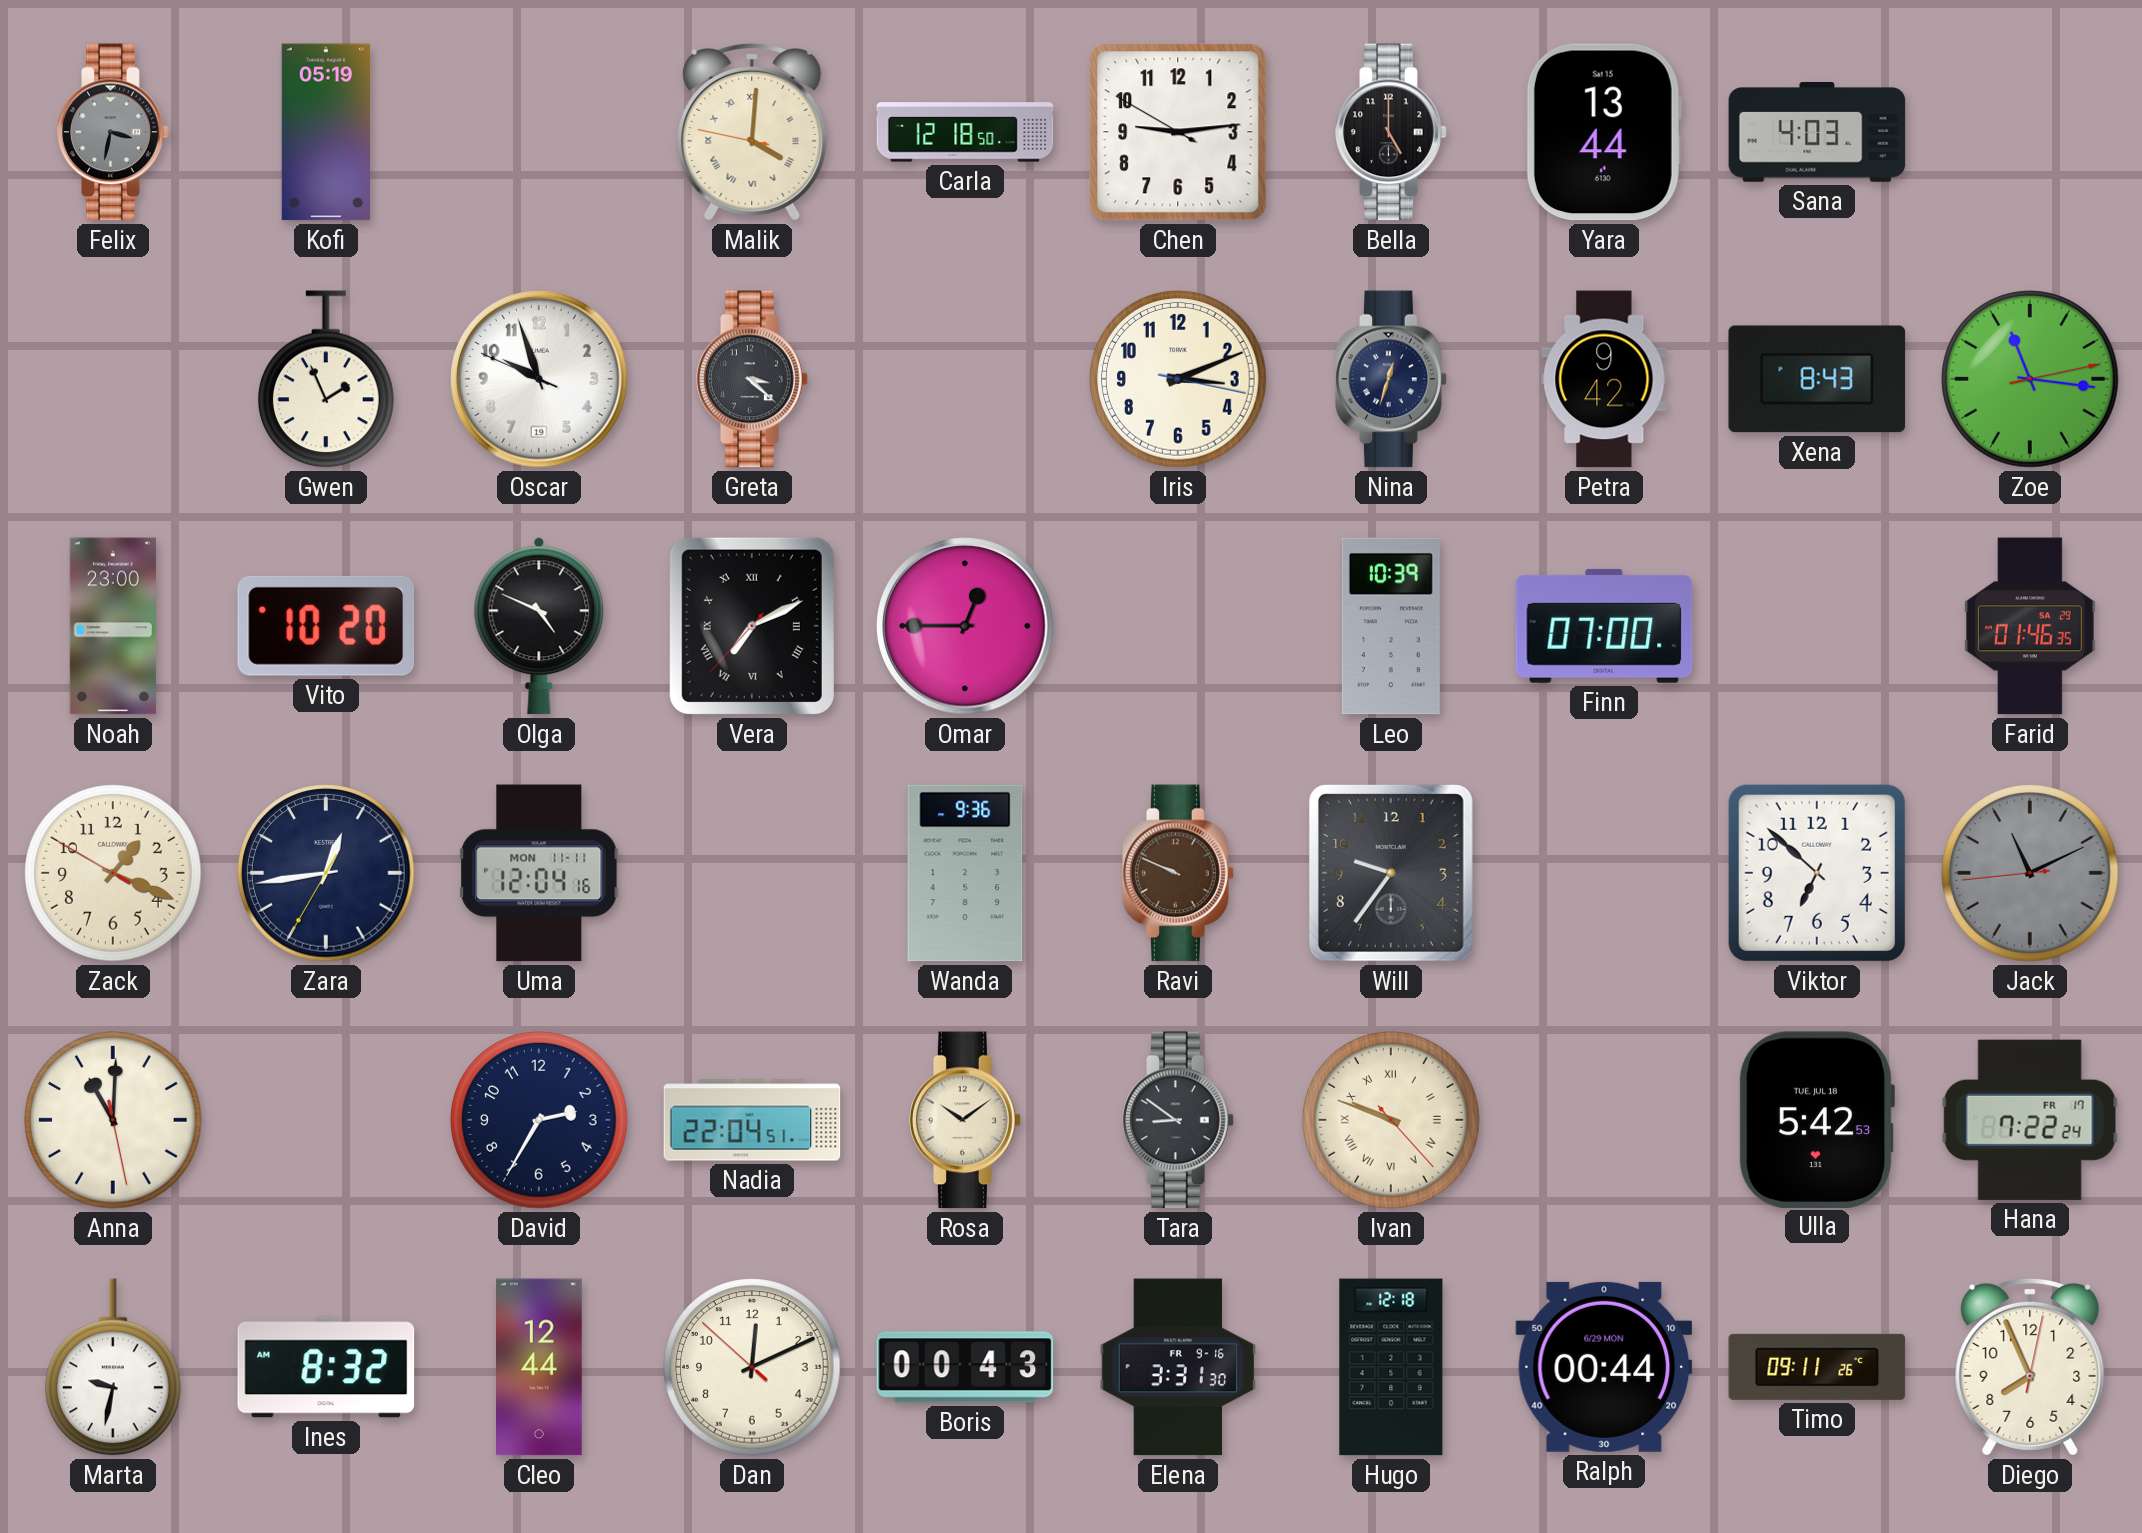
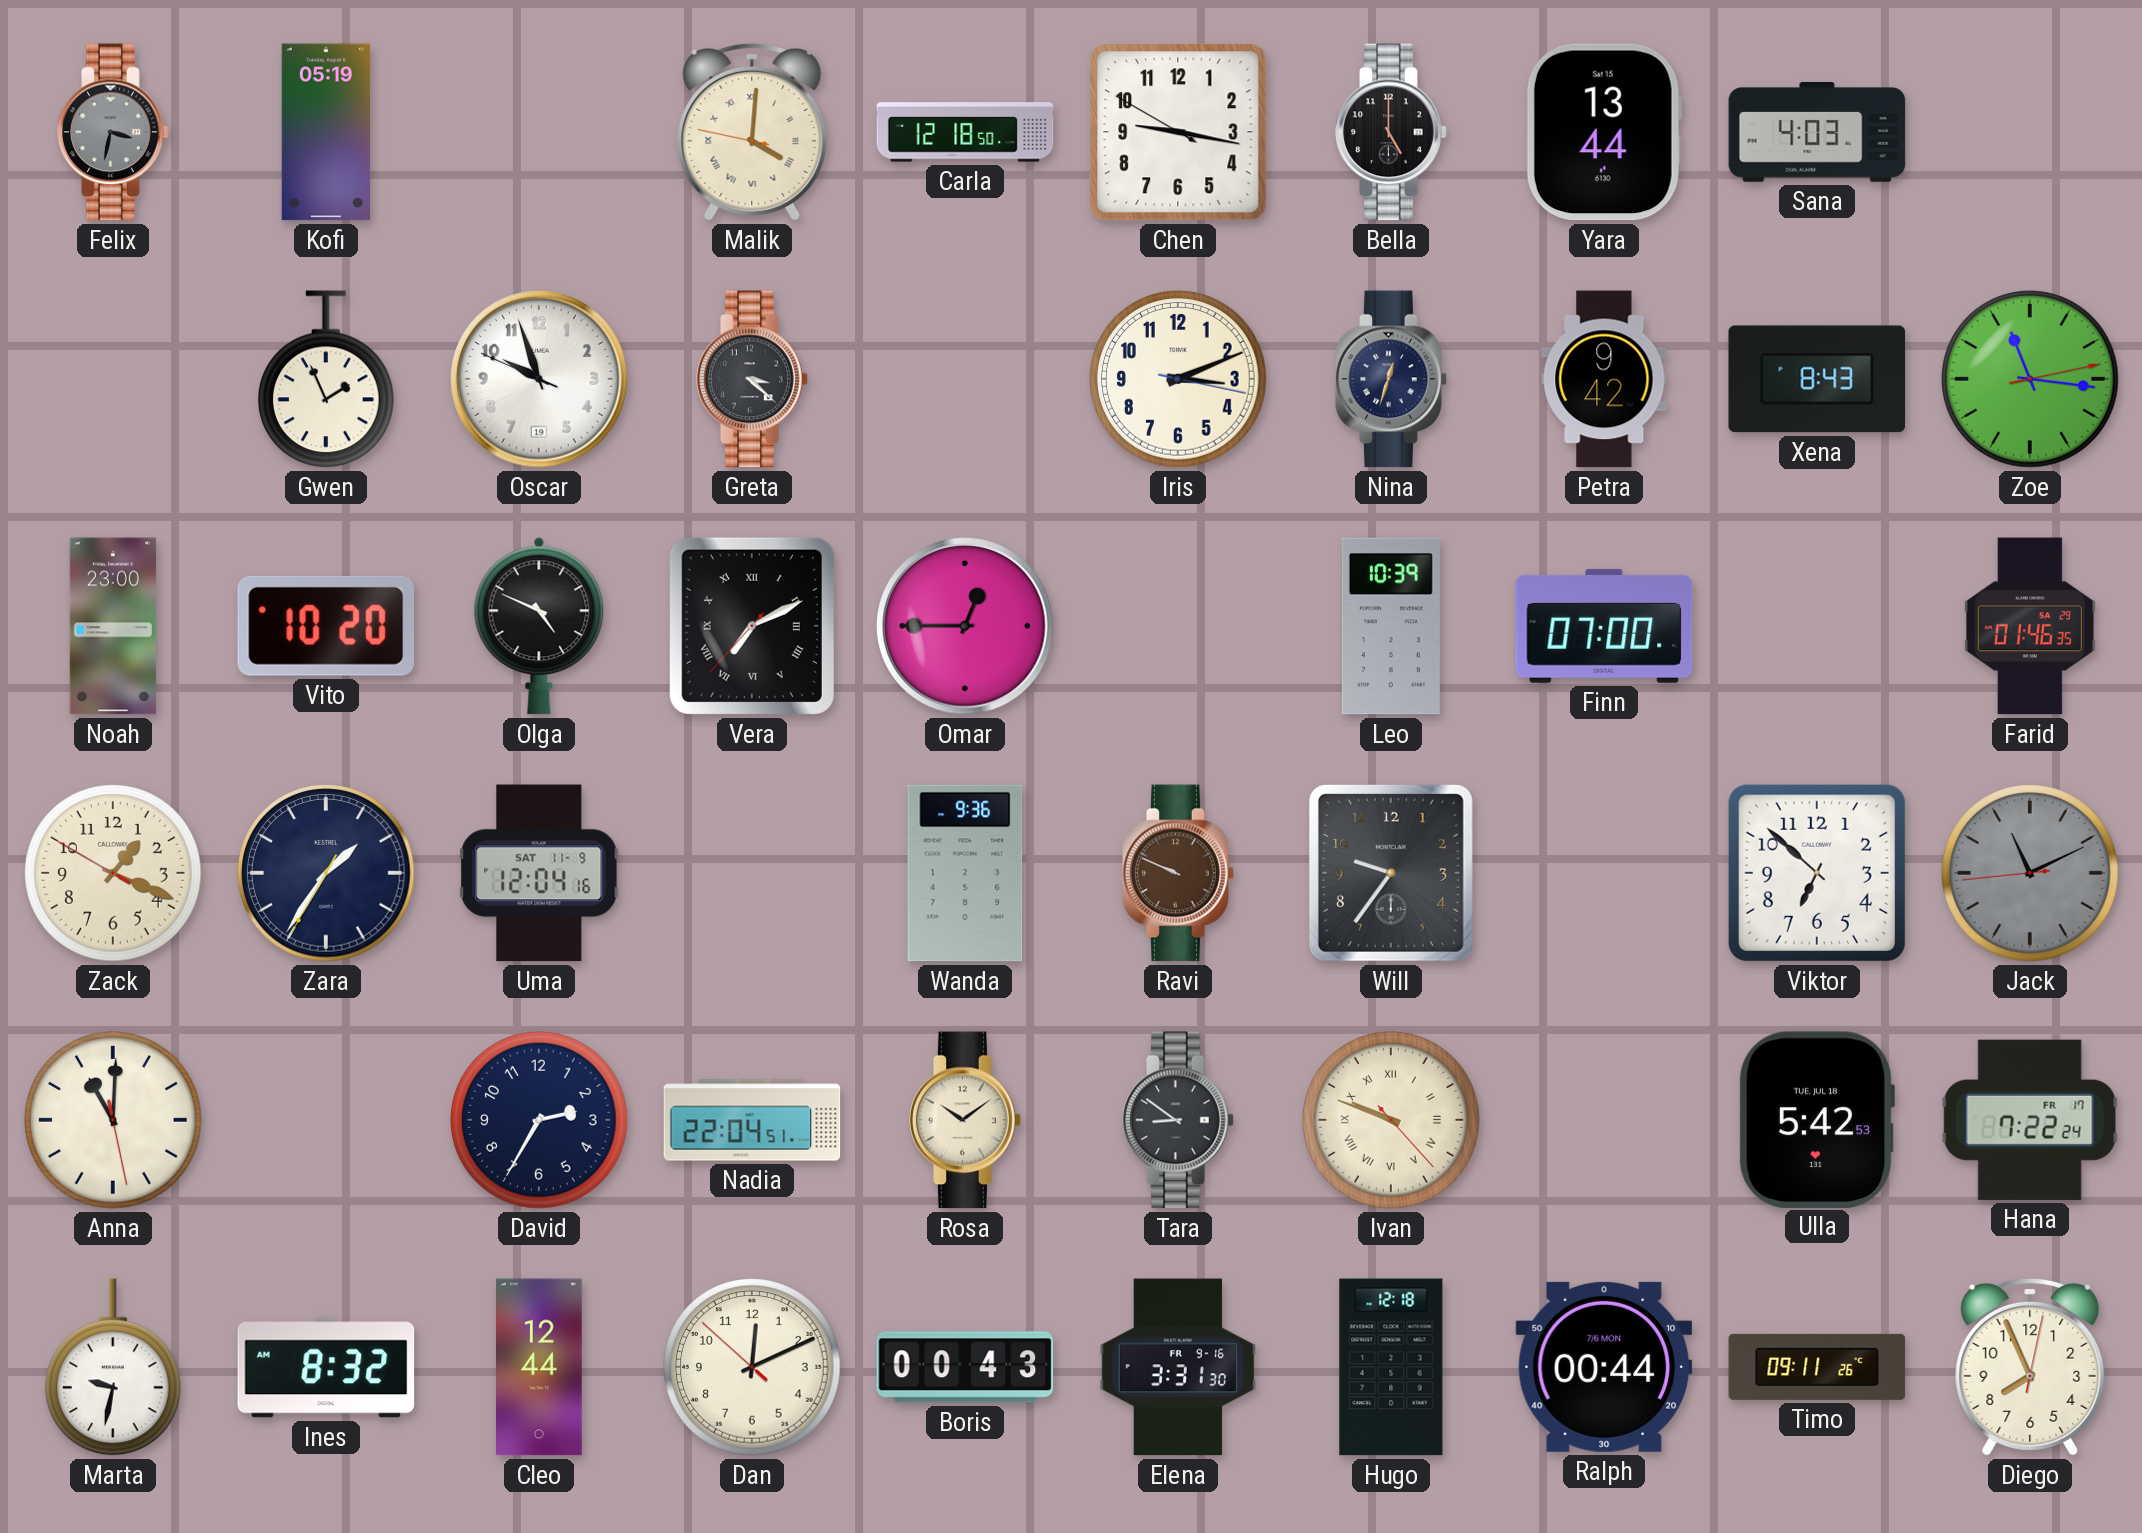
Chen: 9:13 -> 9:16
Zara: 12:43 -> 1:35
Uma date: MON 11-11 -> SAT 11-9
Ralph date: 6/29 MON -> 7/6 MON
